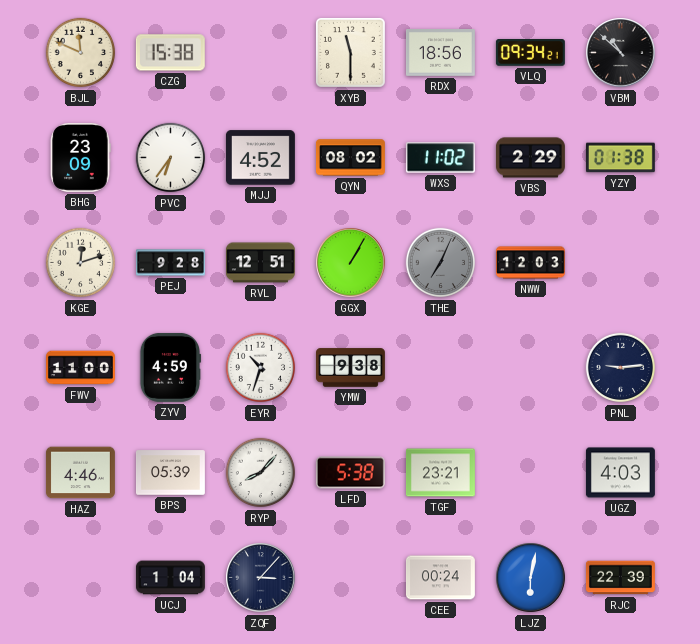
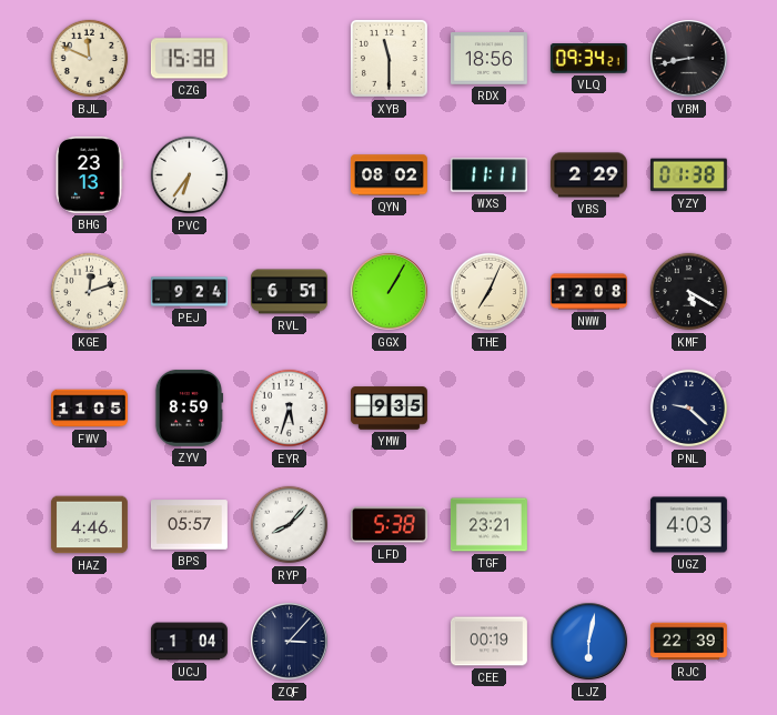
VBM: 10:52 -> 8:43
BHG: 23:09 -> 23:13
MJJ: 4:52 -> none
WXS: 11:02 -> 11:11
PEJ: 9:28 -> 9:24
RVL: 12:51 -> 6:51
THE dial: grey -> cream
NWW: 12:03 -> 12:08
KMF: none -> 5:20
FWV: 11:00 -> 11:05
ZYV: 4:59 -> 8:59
EYR: 10:33 -> 5:33
YMW: 9:38 -> 9:35
PNL: 9:14 -> 9:22
BPS: 05:39 -> 05:57
CEE: 00:24 -> 00:19
